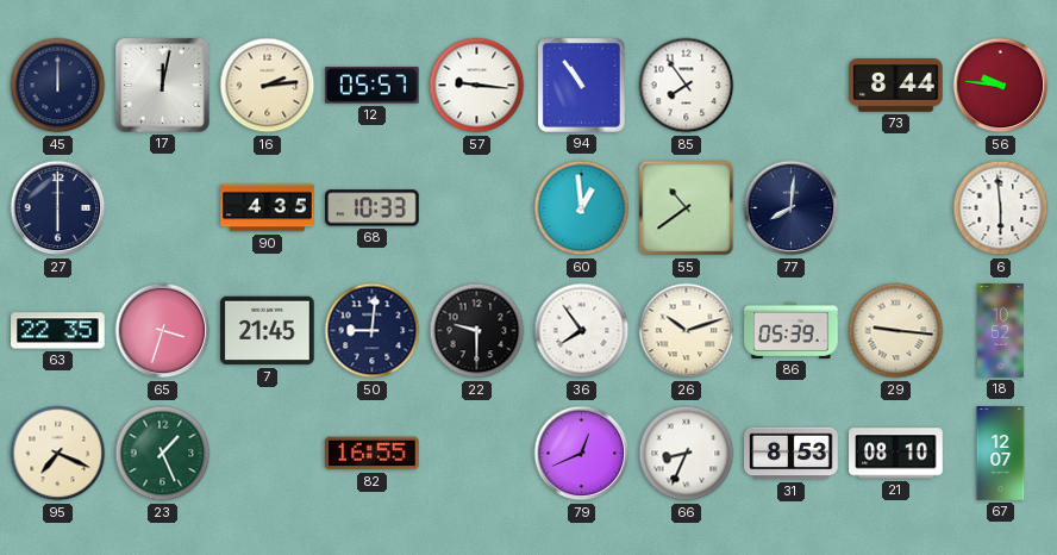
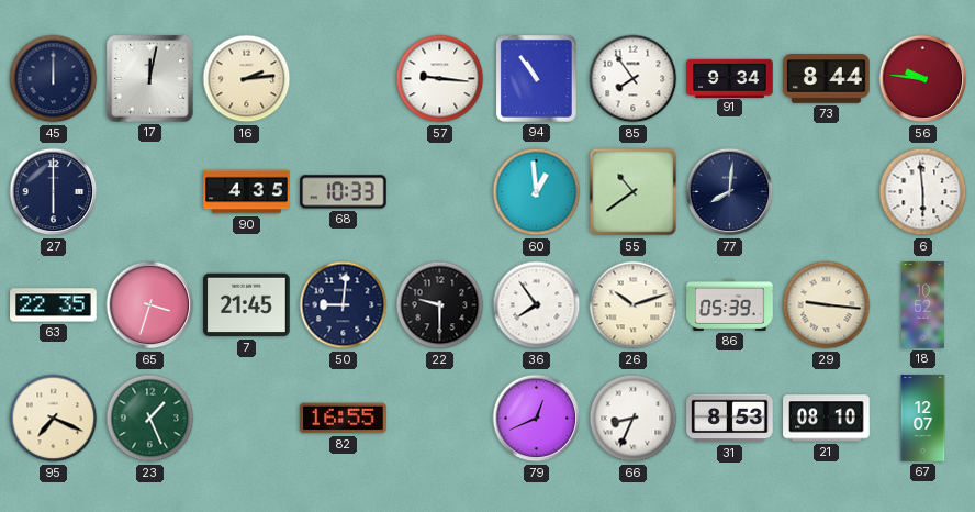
12: 05:57 -> none
91: none -> 9:34
